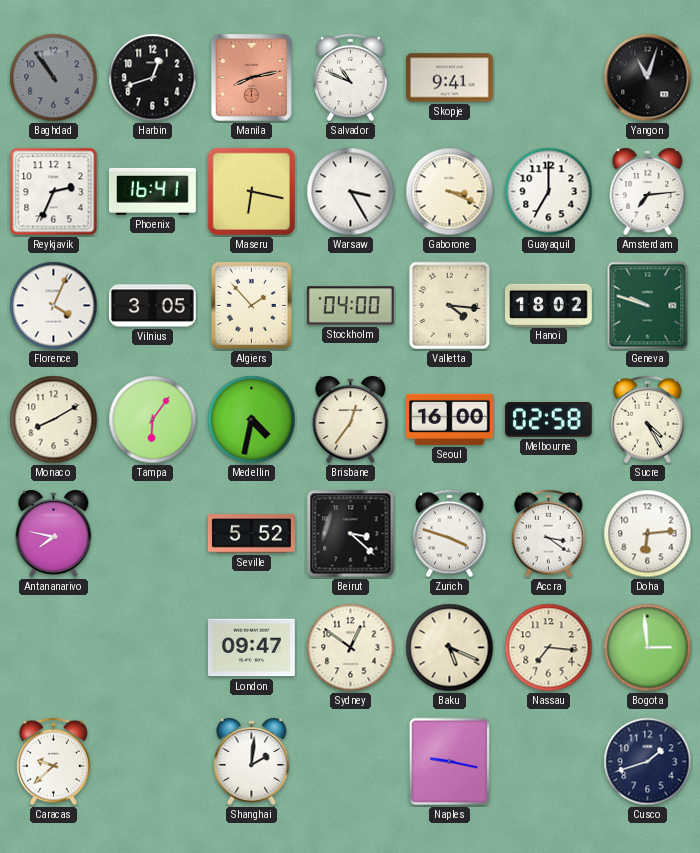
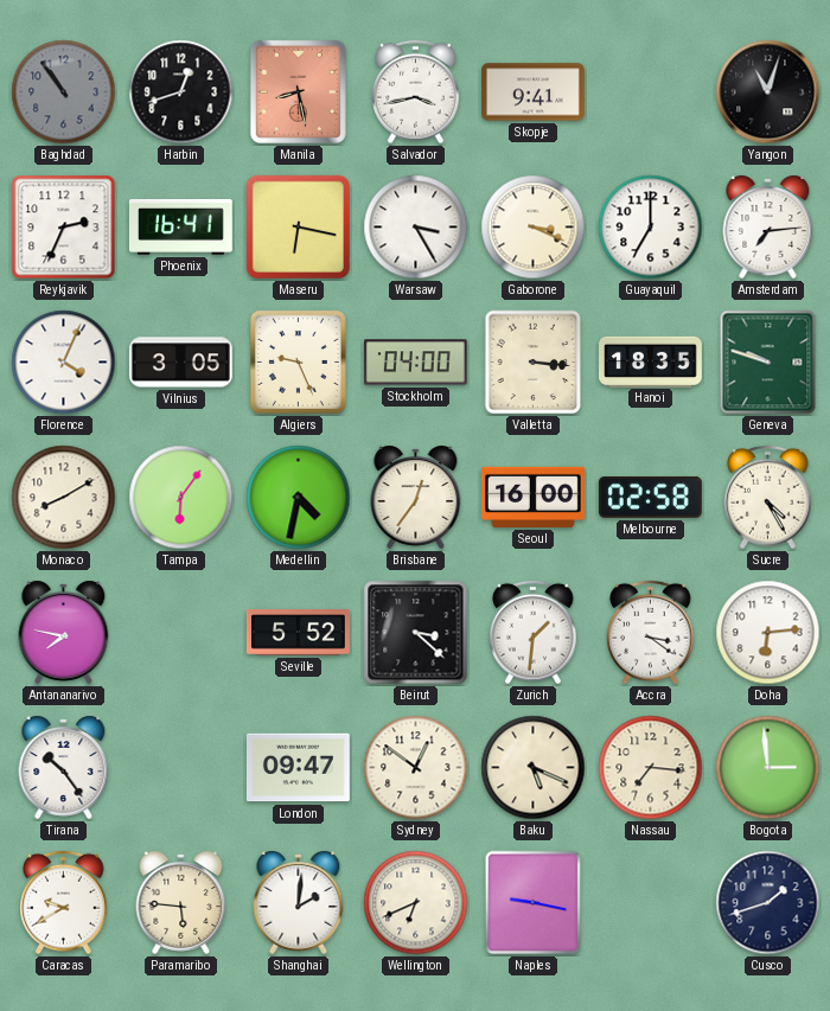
Manila: 8:13 -> 8:28
Salvador: 10:49 -> 3:43
Algiers: 1:53 -> 9:26
Valletta: 4:16 -> 3:16
Hanoi: 18:02 -> 18:35
Zurich: 3:48 -> 1:31
Tirana: none -> 10:24
Caracas: 9:38 -> 9:40
Paramaribo: none -> 5:46
Wellington: none -> 6:41
